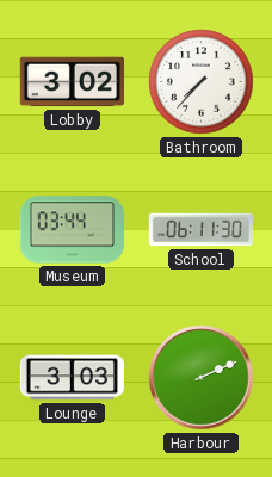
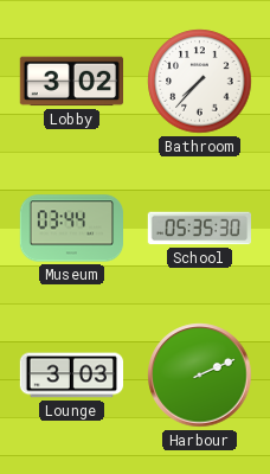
School: 06:11 -> 05:35
